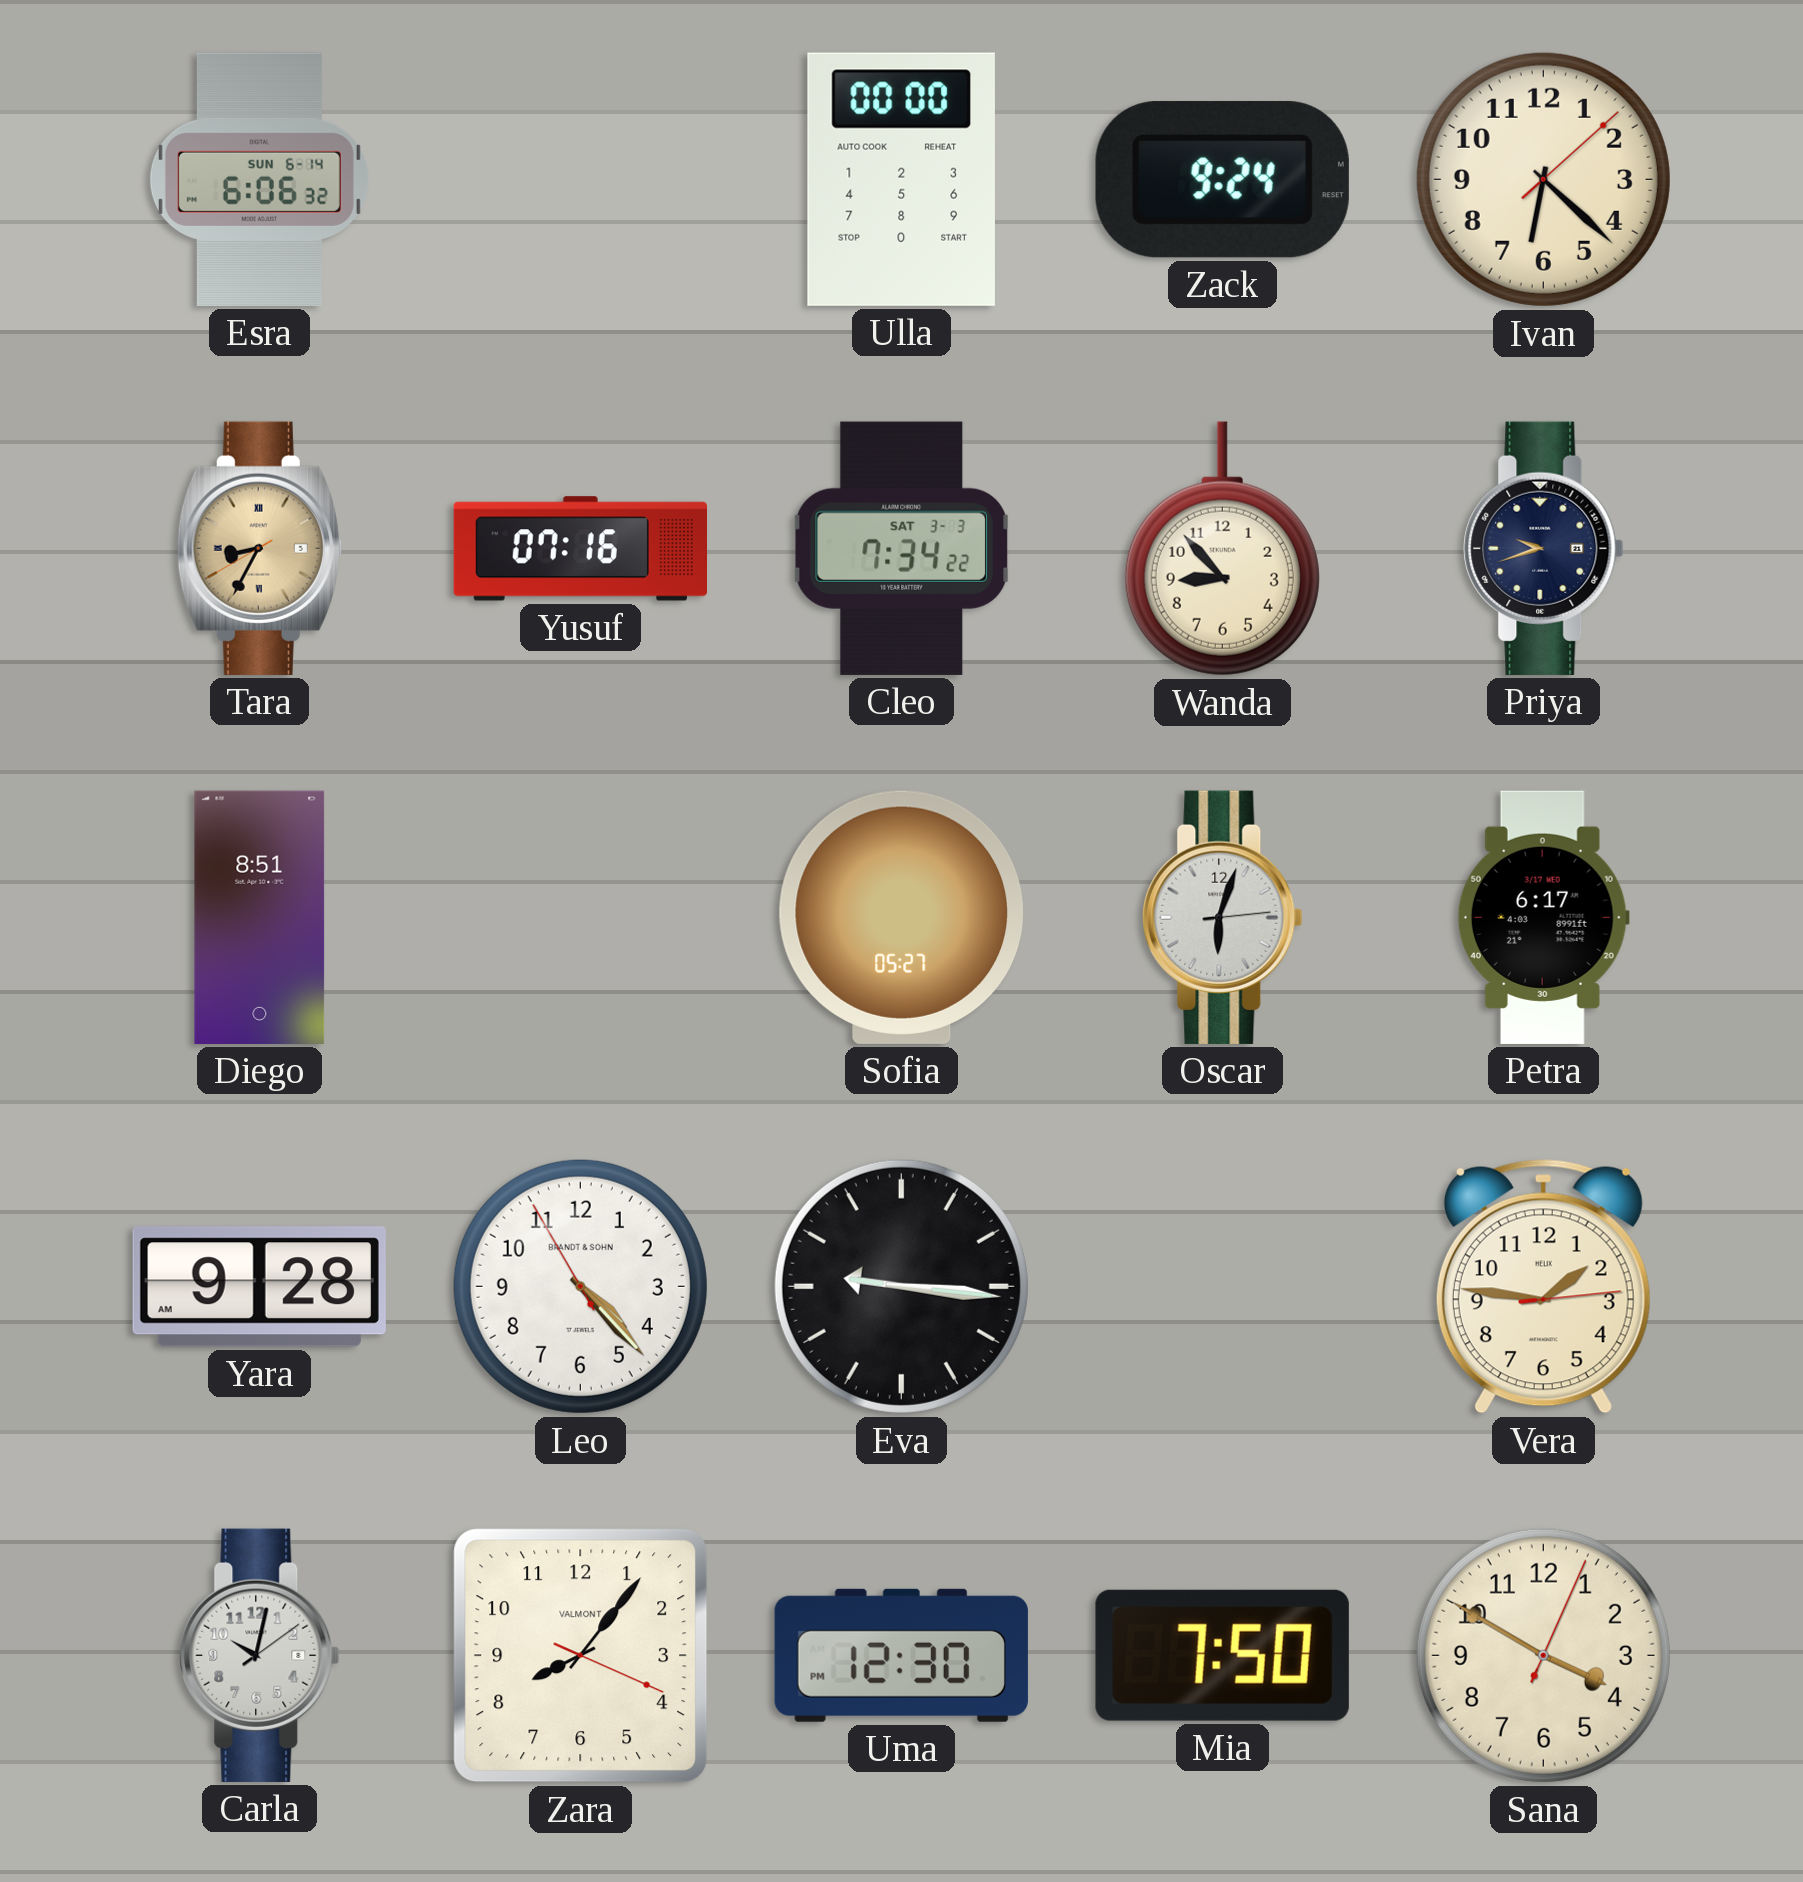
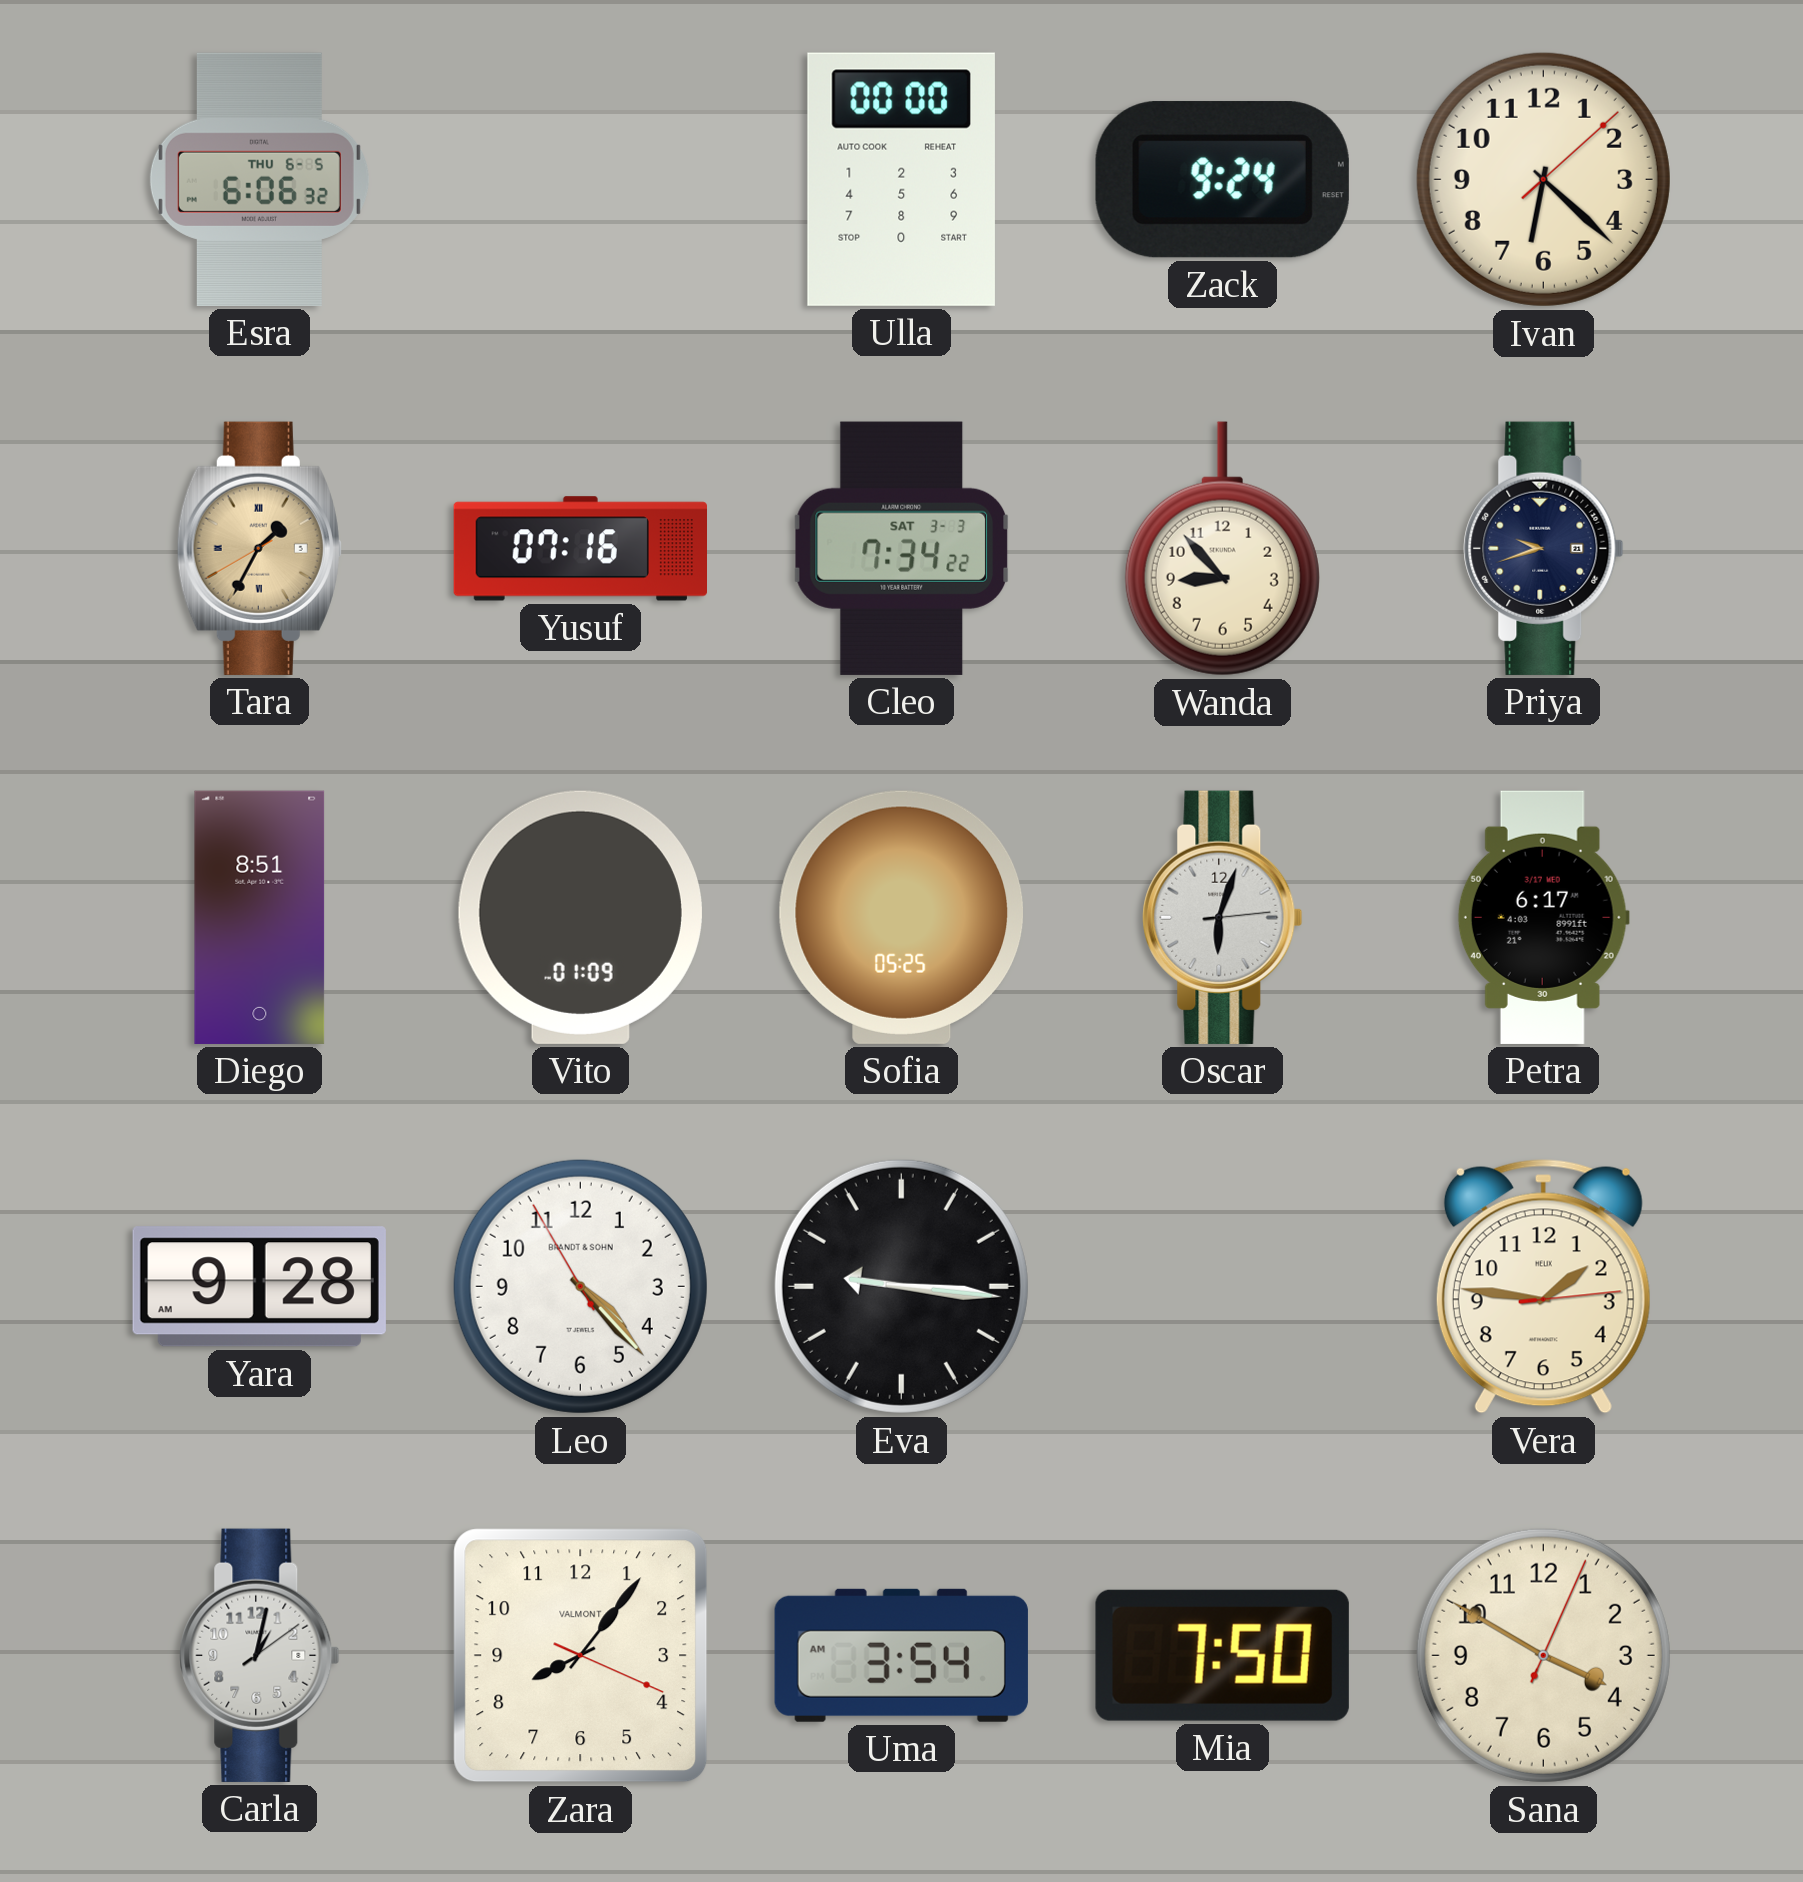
Esra date: SUN 6-14 -> THU 6-5
Tara: 8:34 -> 1:34
Vito: none -> 01:09
Sofia: 05:27 -> 05:25
Carla: 10:02 -> 1:02
Uma: 12:30 -> 3:54
